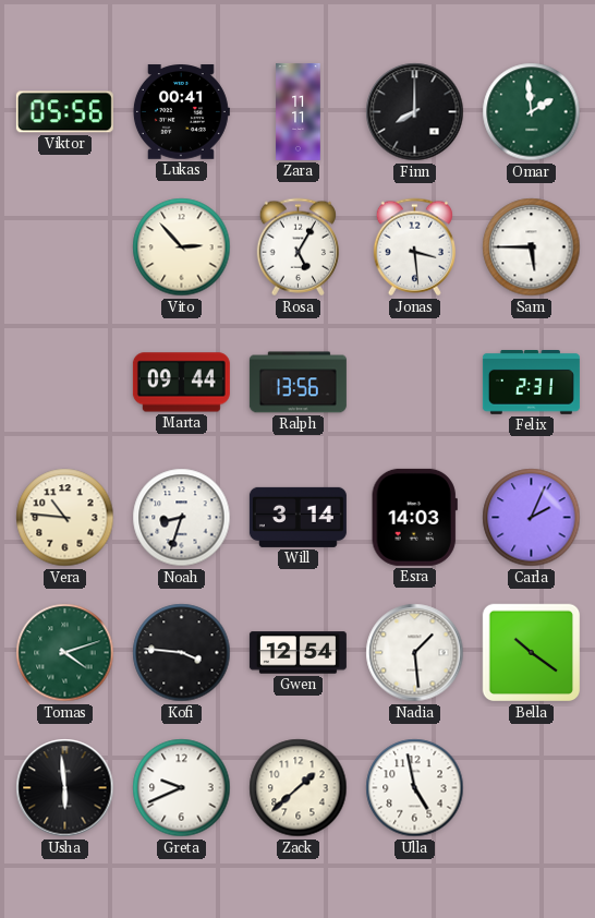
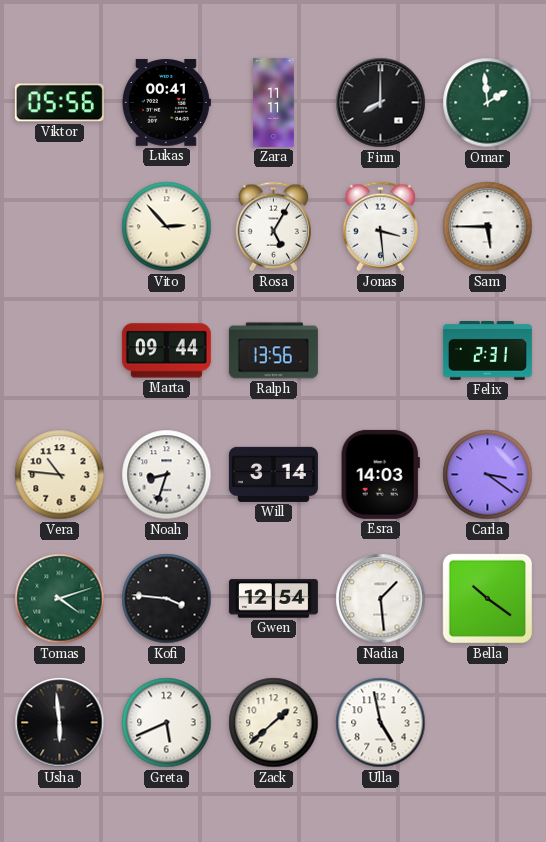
Carla: 2:04 -> 3:21
Greta: 9:41 -> 5:41
